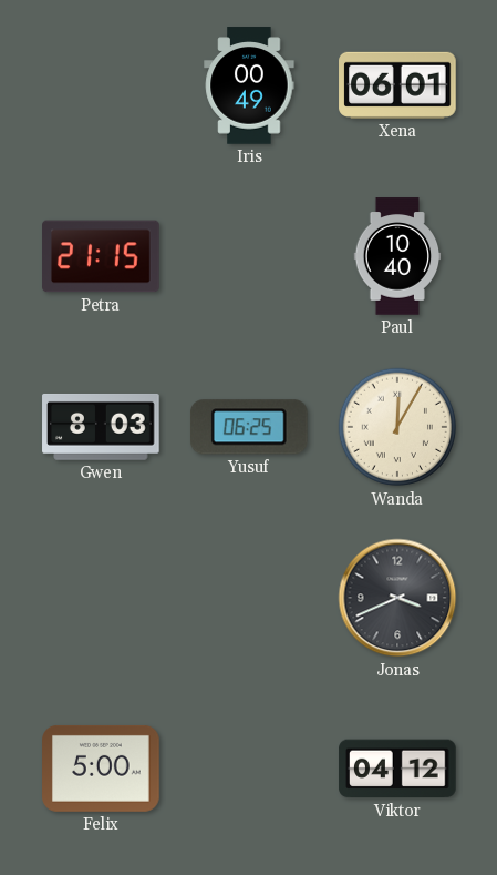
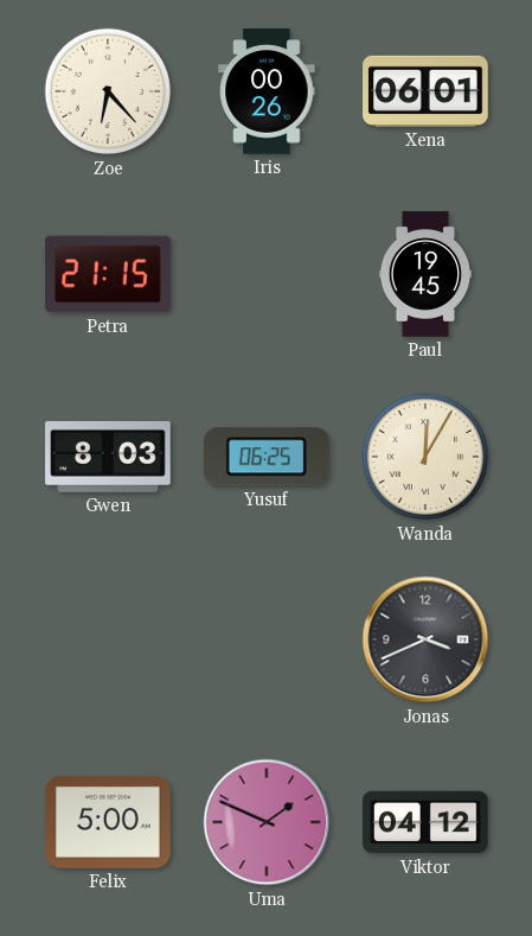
Zoe: none -> 6:23
Iris: 00:49 -> 00:26
Paul: 10:40 -> 19:45
Uma: none -> 1:49
